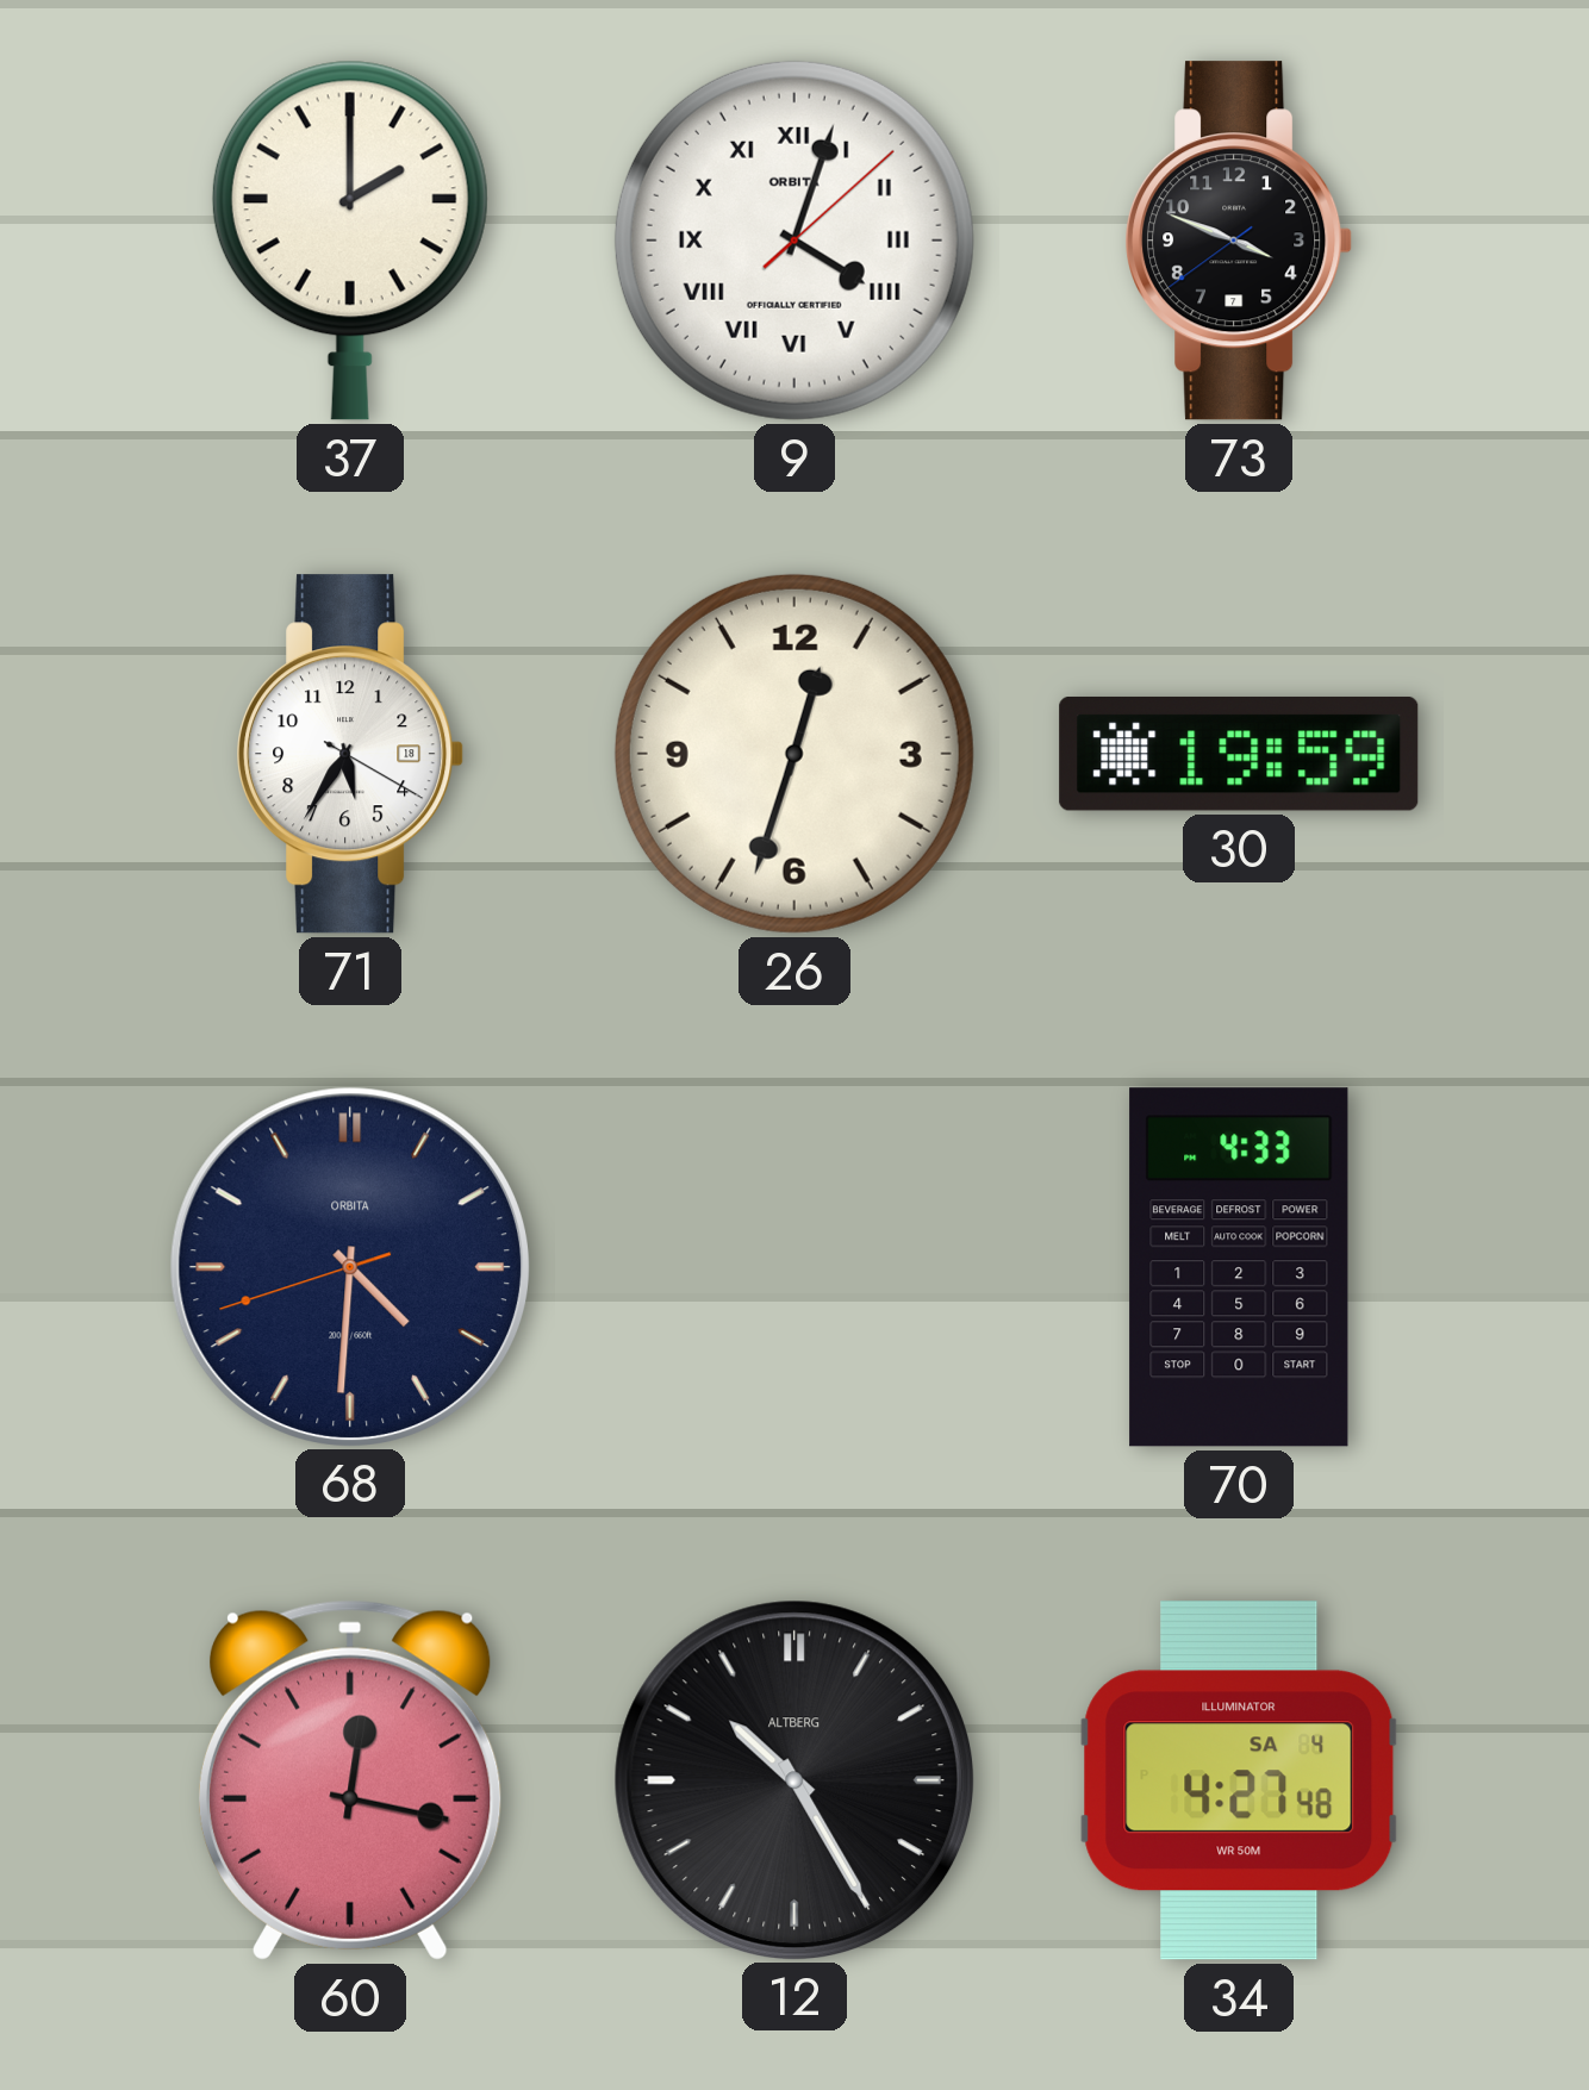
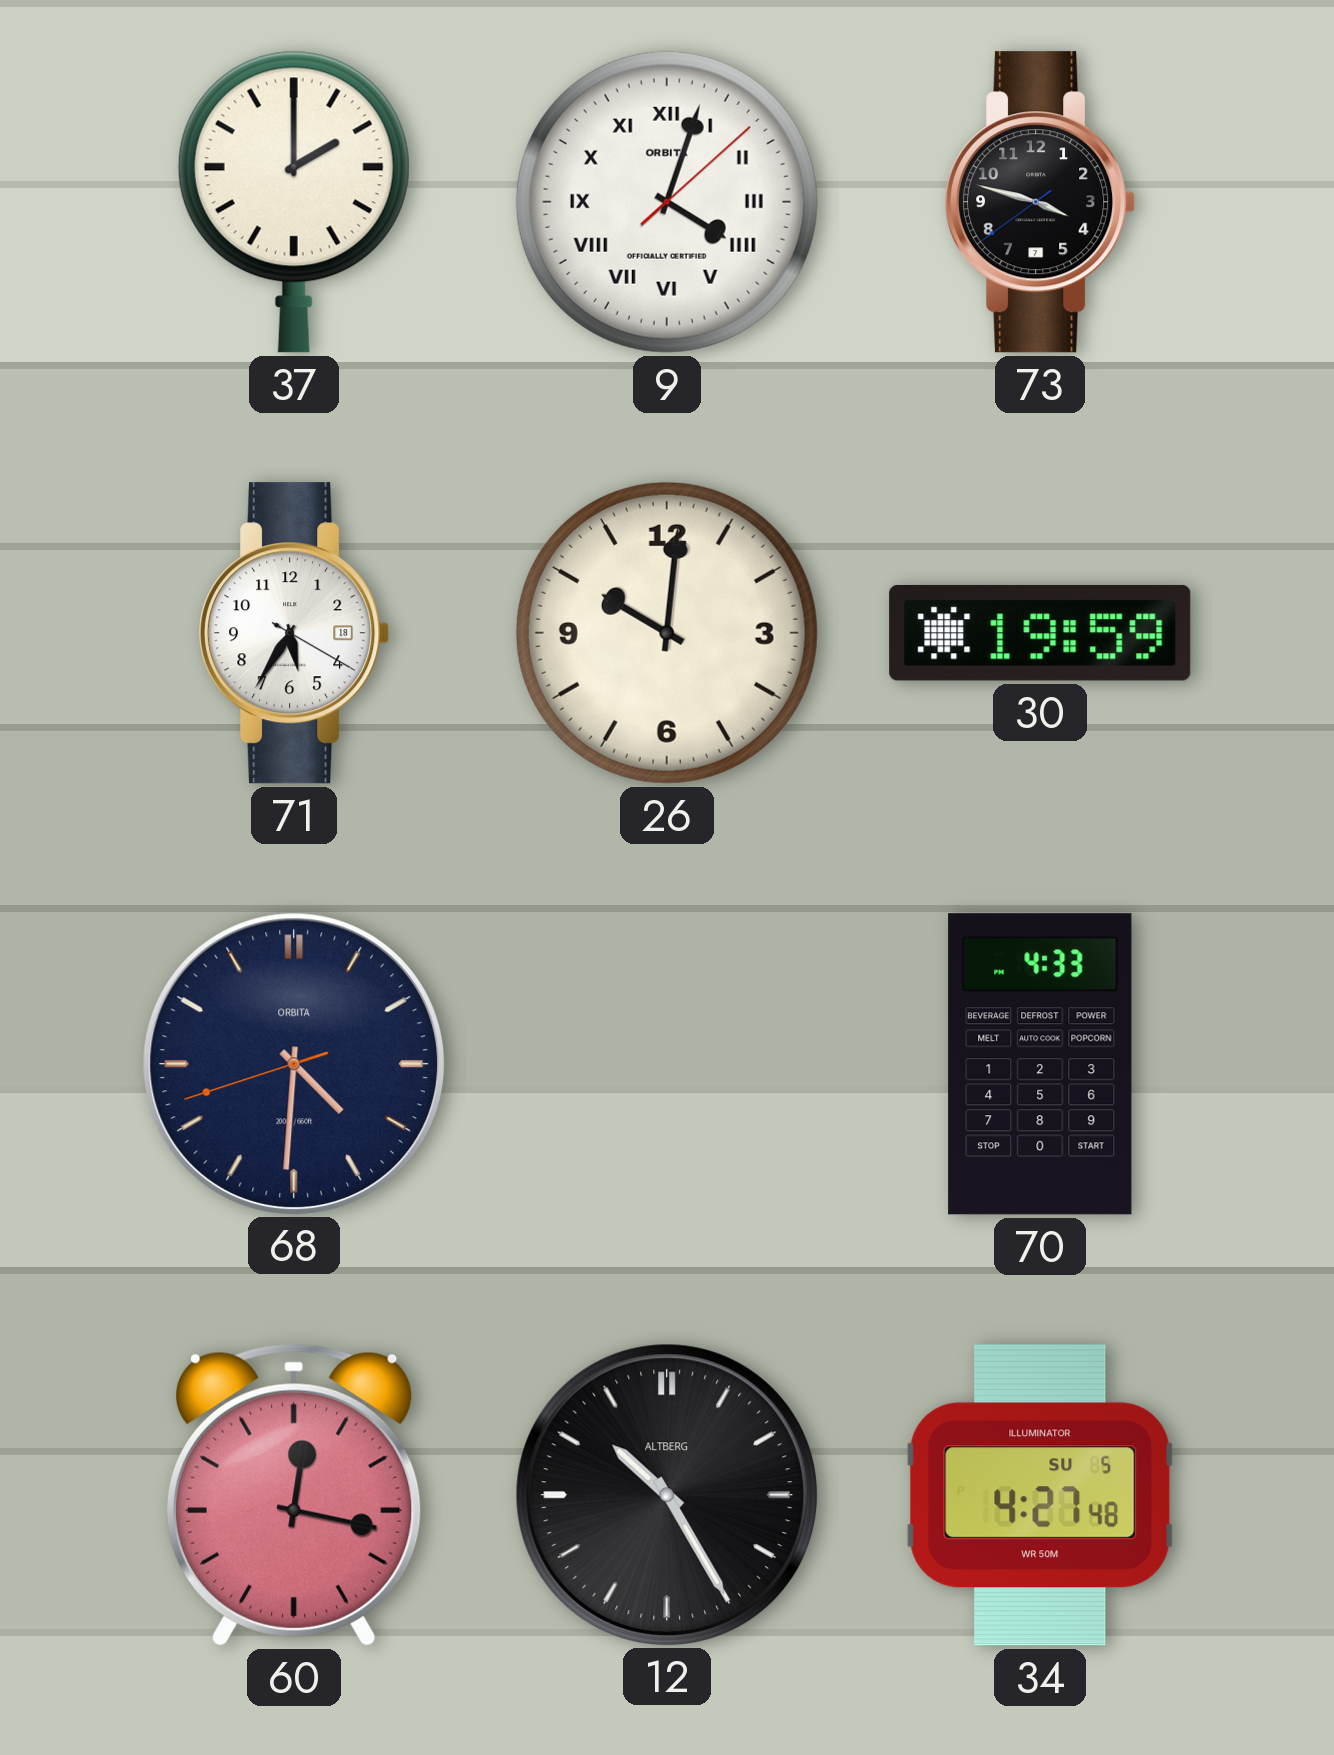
73: 3:48 -> 3:47
26: 12:33 -> 10:01
34 date: SA 4 -> SU 5
